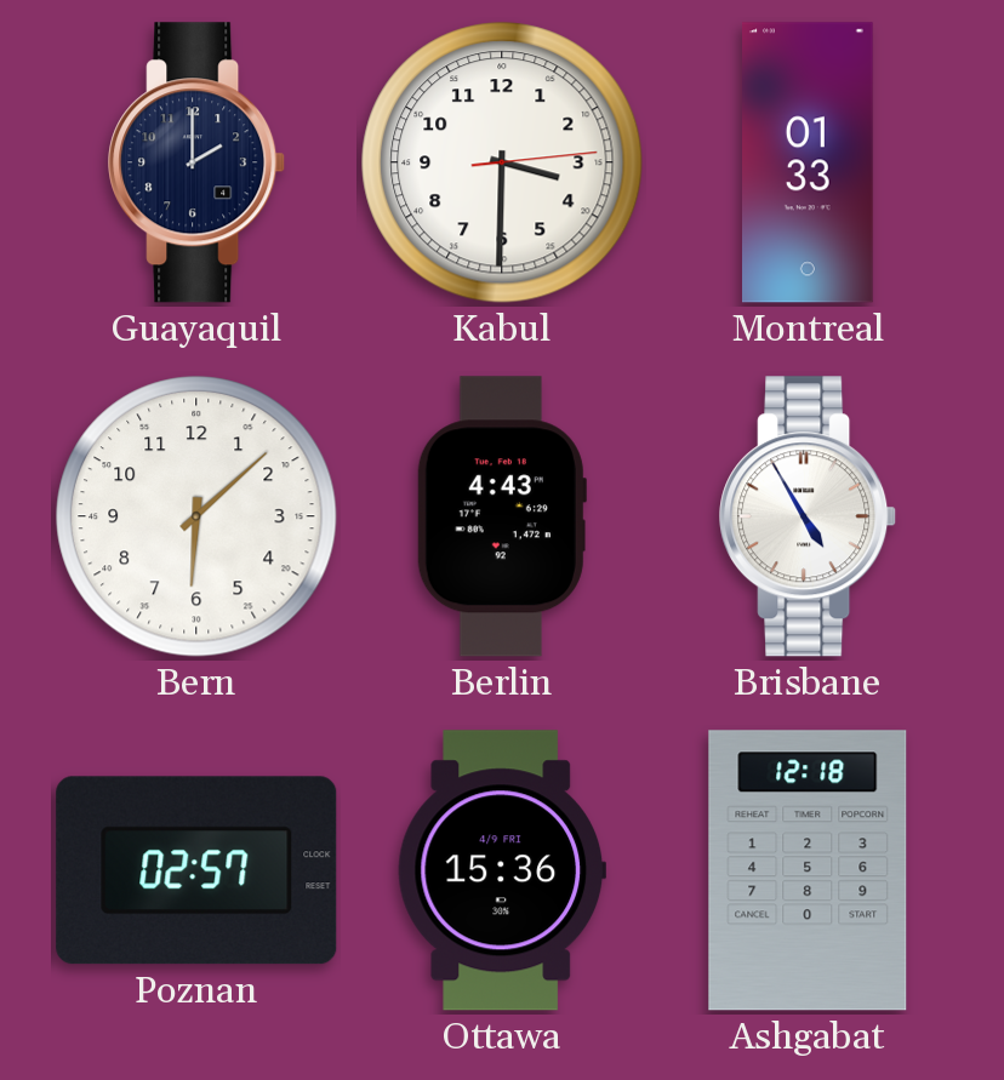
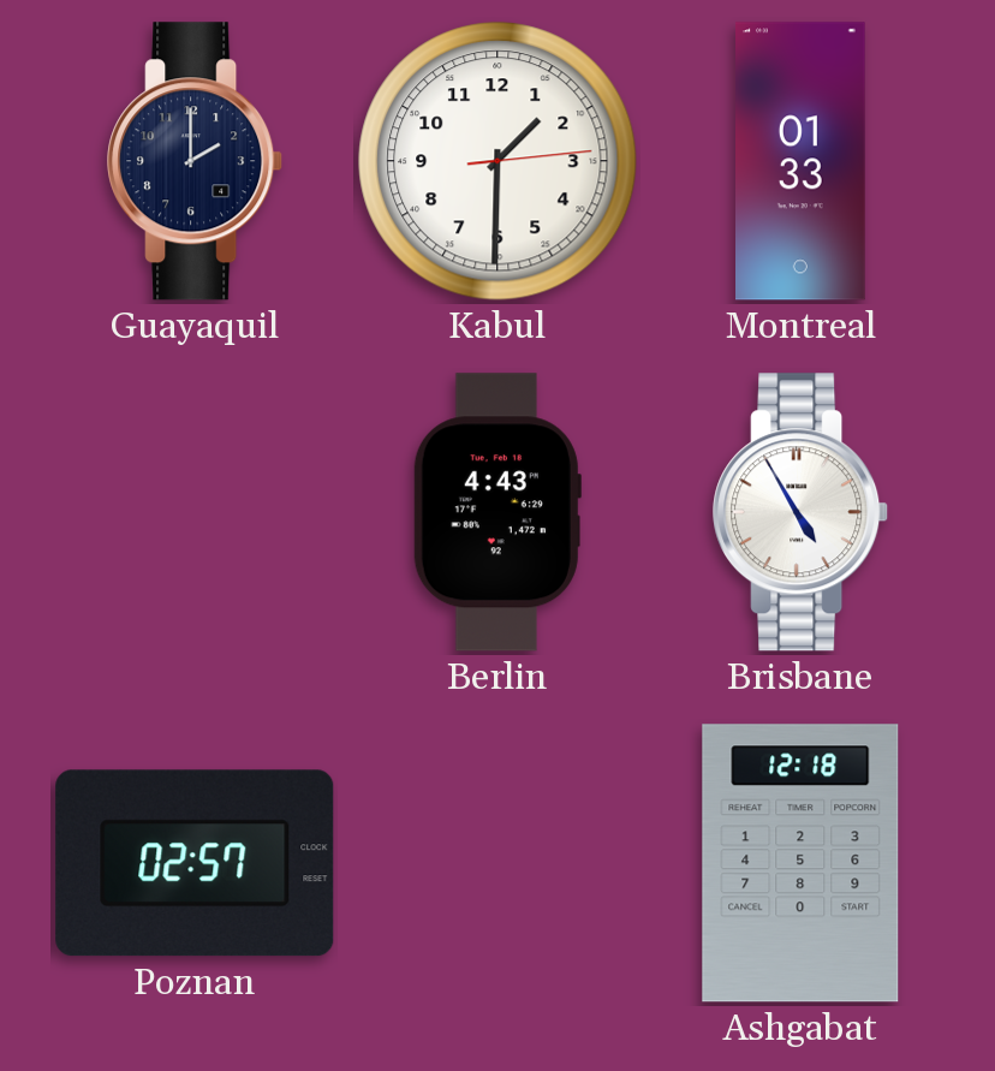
Kabul: 3:30 -> 1:30
Bern: 6:08 -> none
Ottawa: 15:36 -> none
